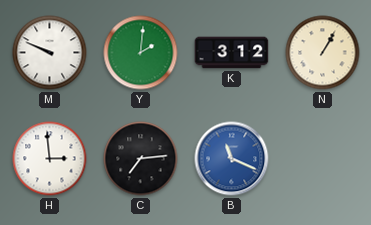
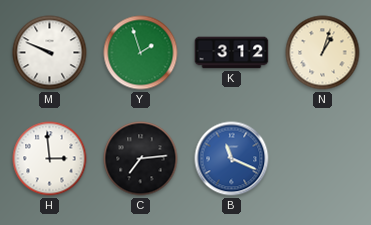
Y: 2:01 -> 1:57
N: 1:05 -> 1:03
